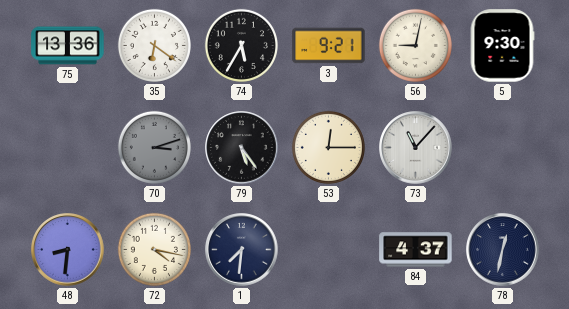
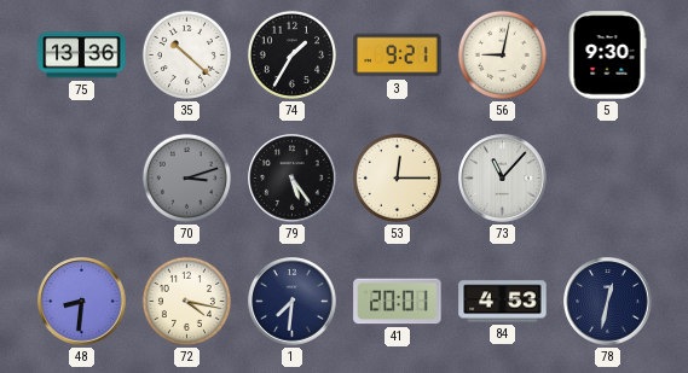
35: 6:21 -> 10:22
74: 5:35 -> 1:35
41: none -> 20:01
84: 4:37 -> 4:53
